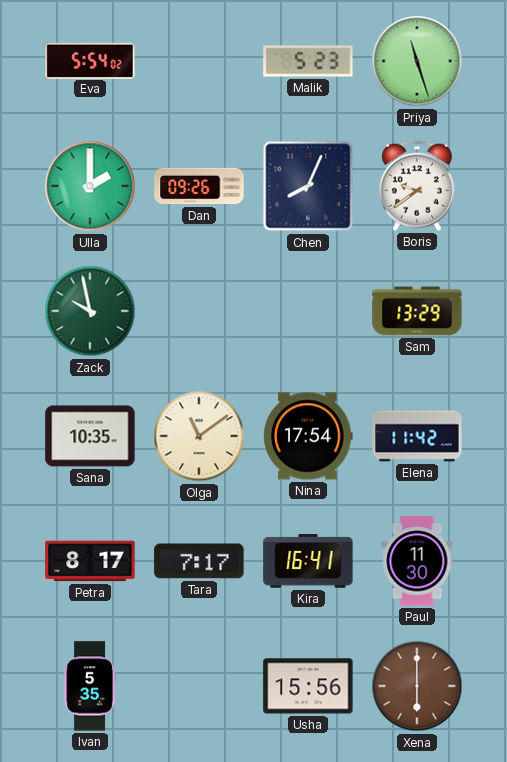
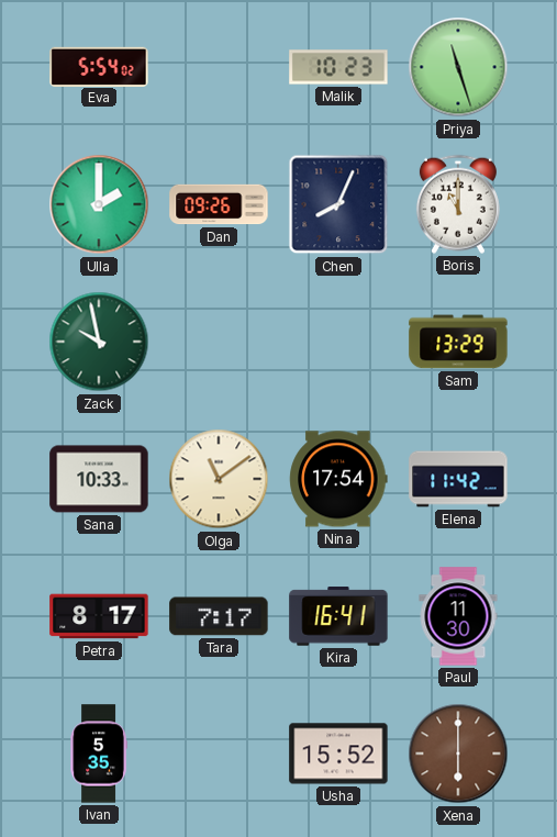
Malik: 5:23 -> 10:23
Boris: 9:39 -> 11:00
Sana: 10:35 -> 10:33
Usha: 15:56 -> 15:52
